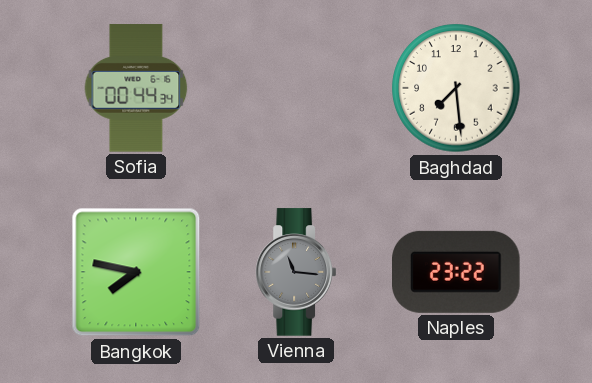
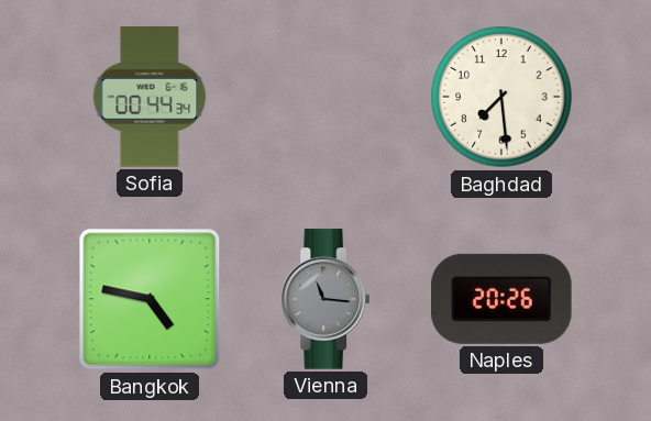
Bangkok: 7:47 -> 4:47
Naples: 23:22 -> 20:26
